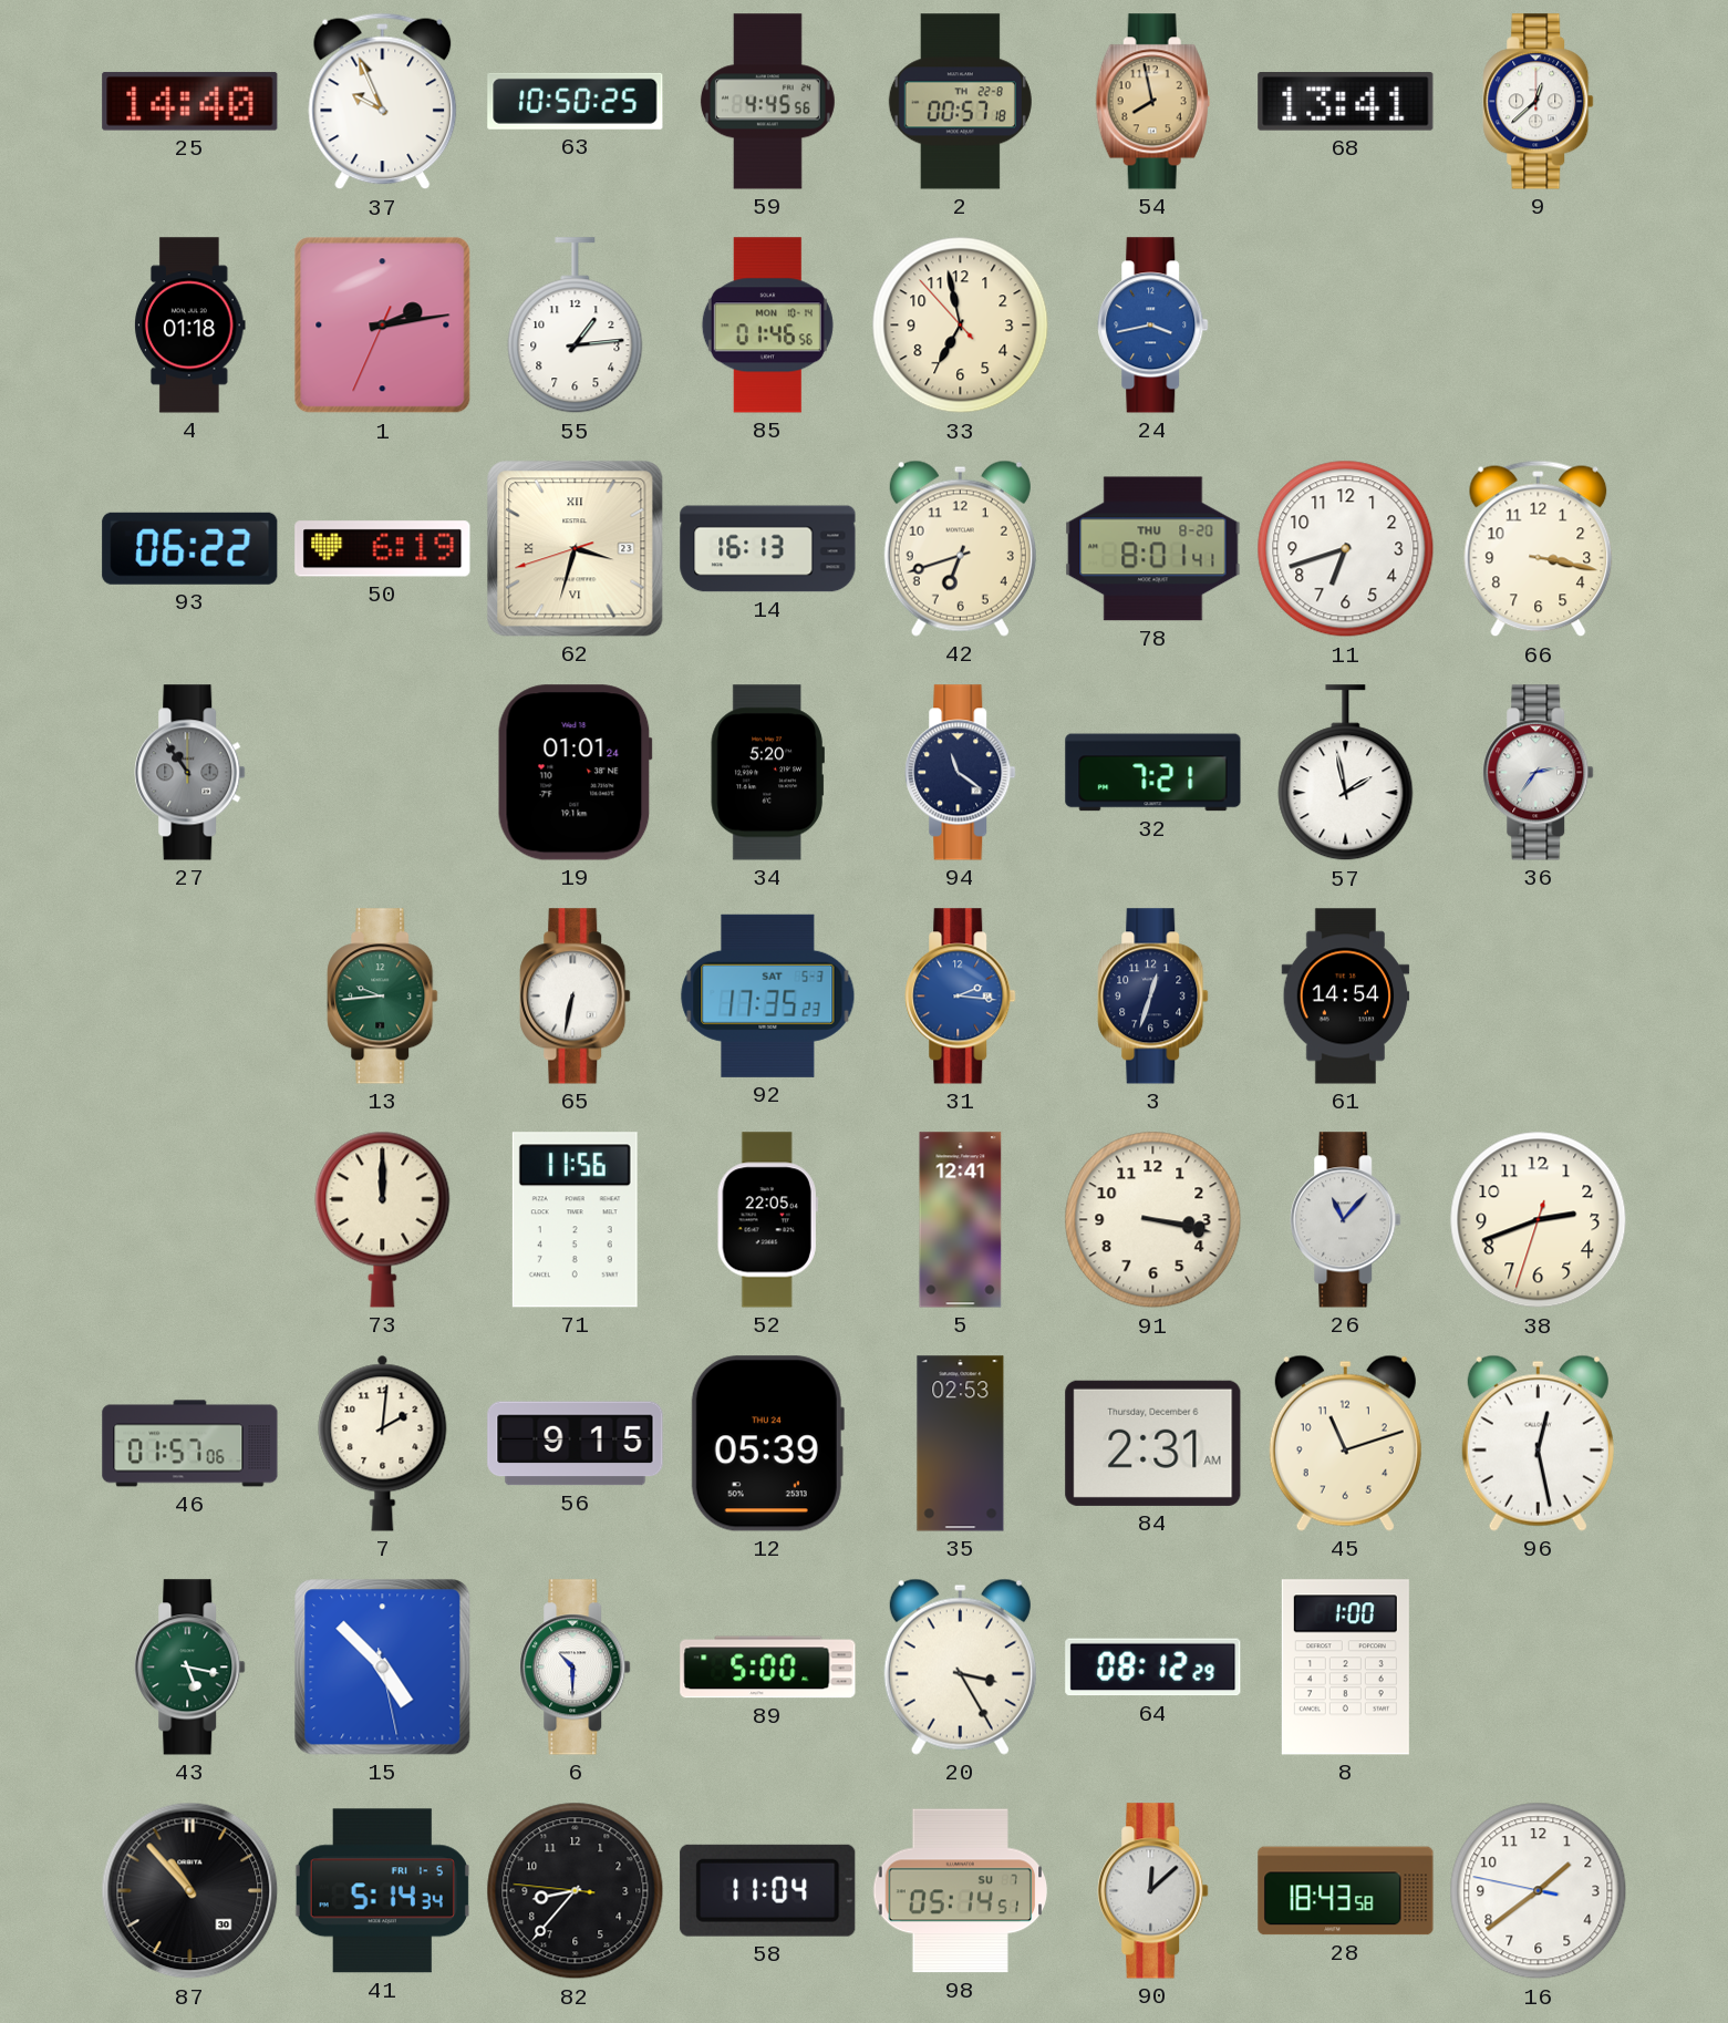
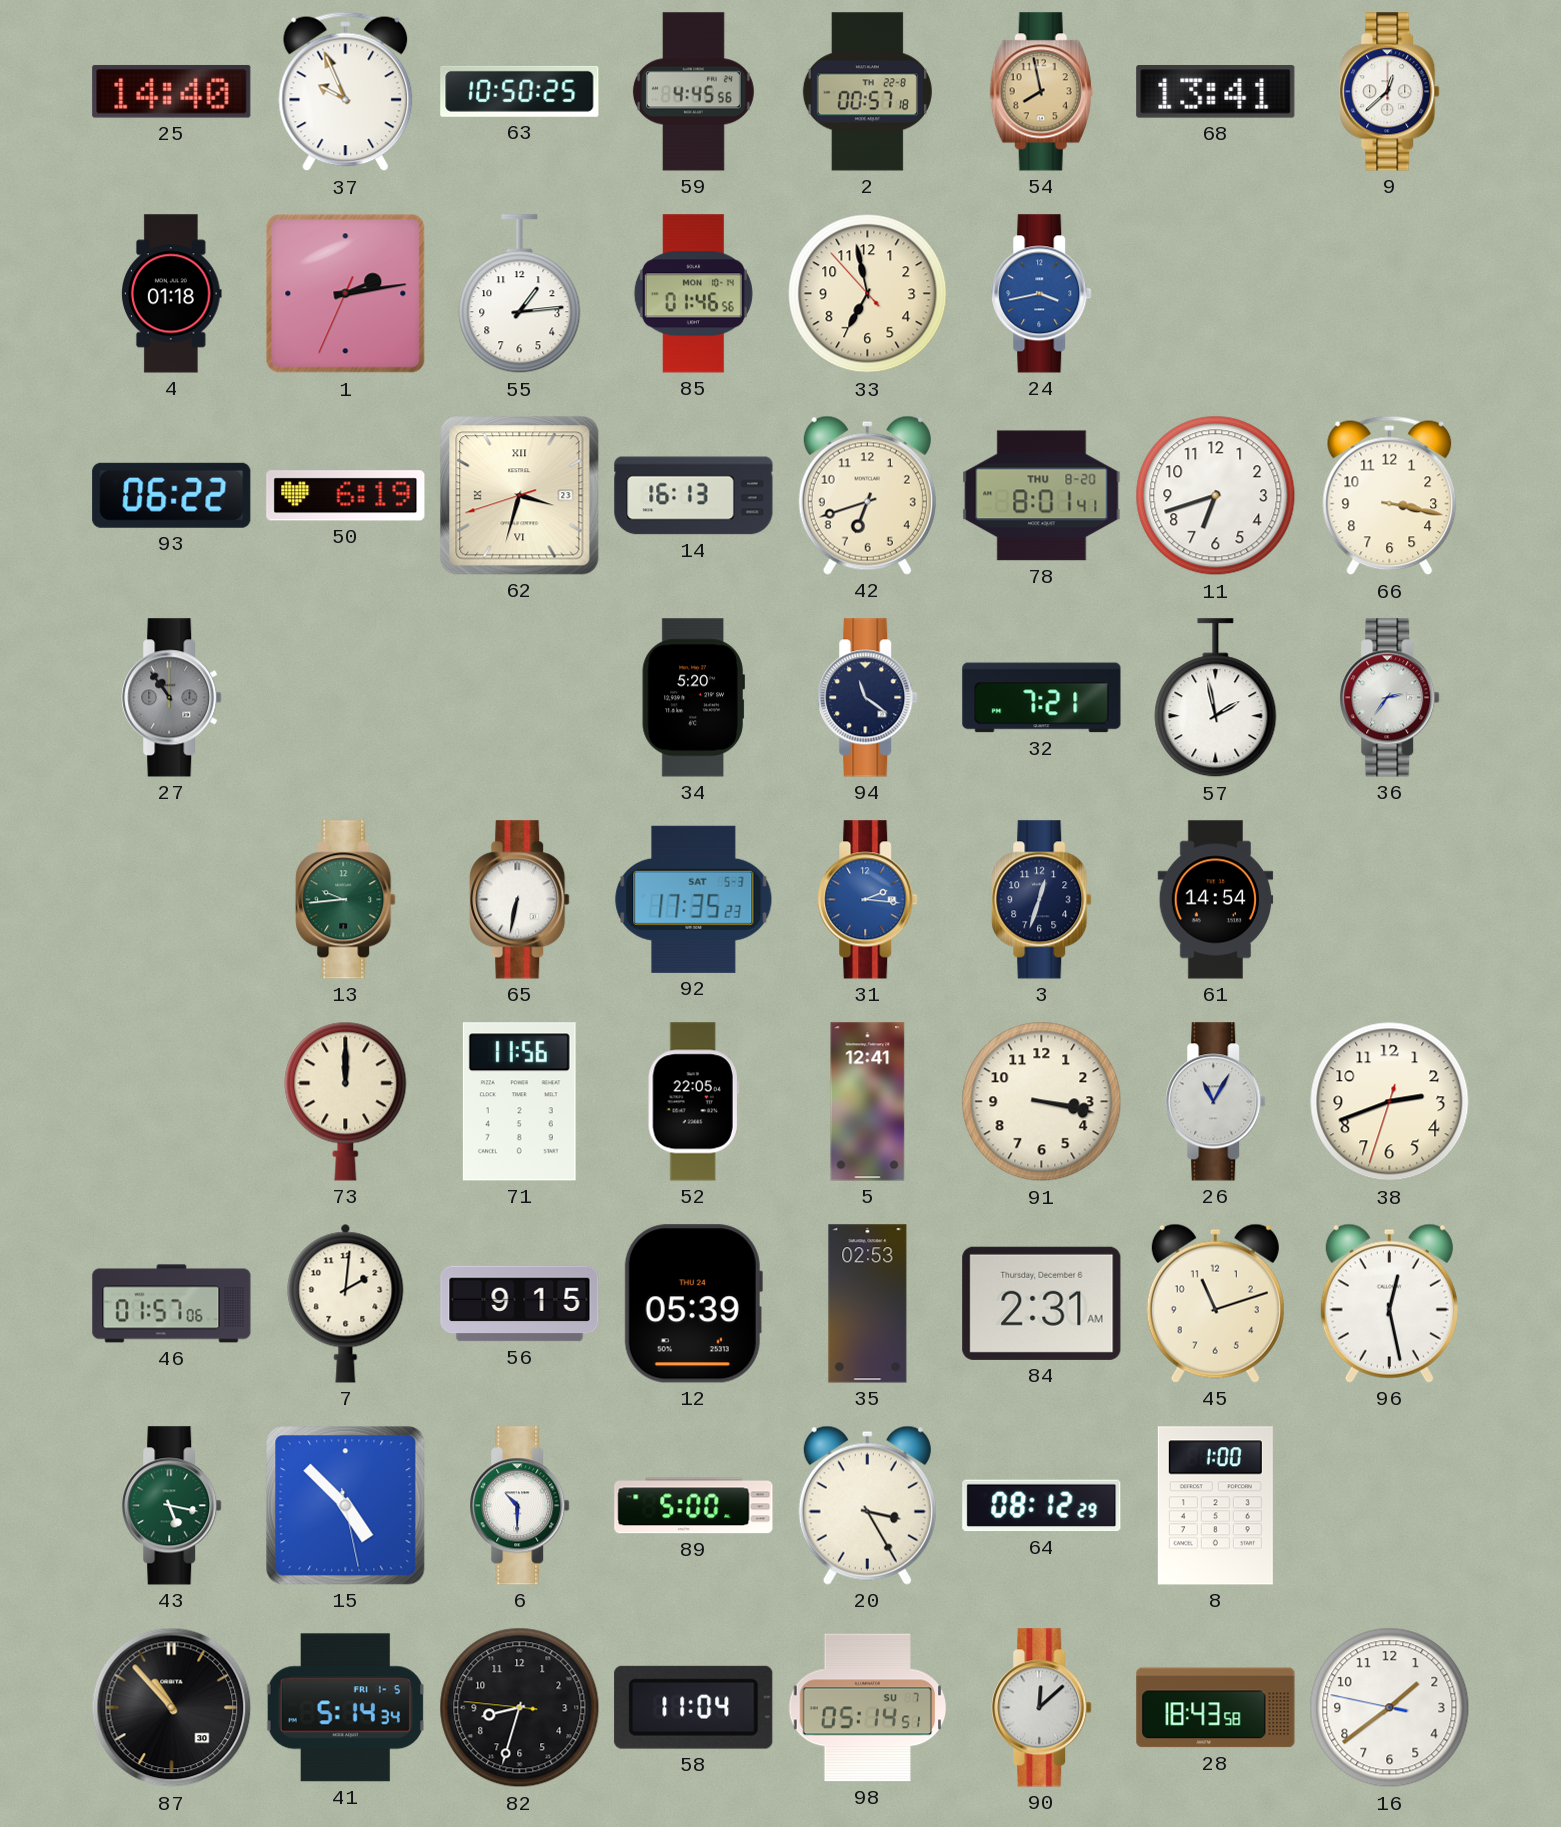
19: 01:01 -> none
26: 11:07 -> 11:05
82: 8:36 -> 8:32
